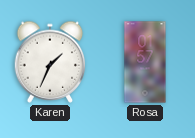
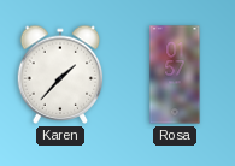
Karen: 1:34 -> 1:37
